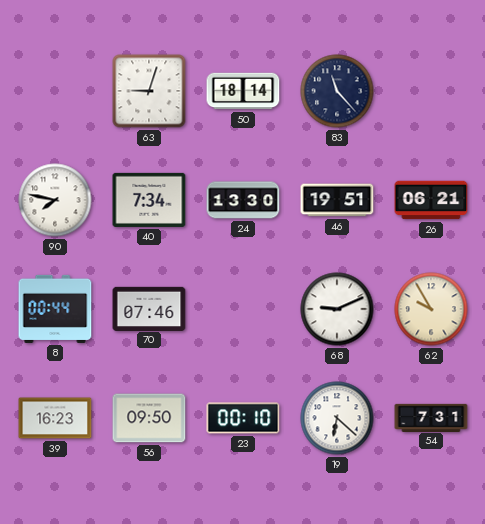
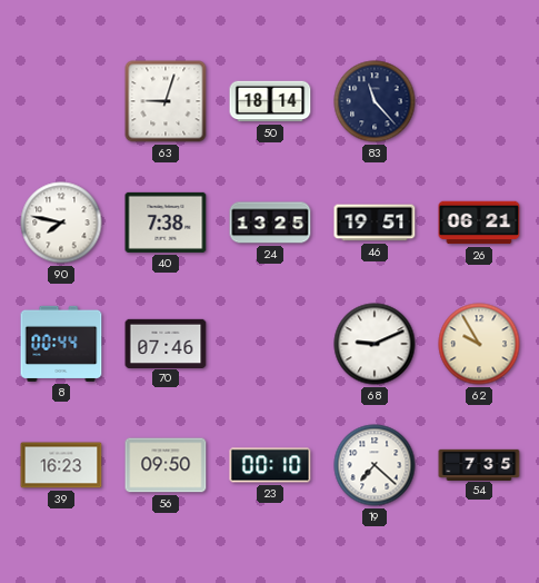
40: 7:34 -> 7:38
24: 13:30 -> 13:25
19: 6:22 -> 7:22
54: 7:31 -> 7:35
